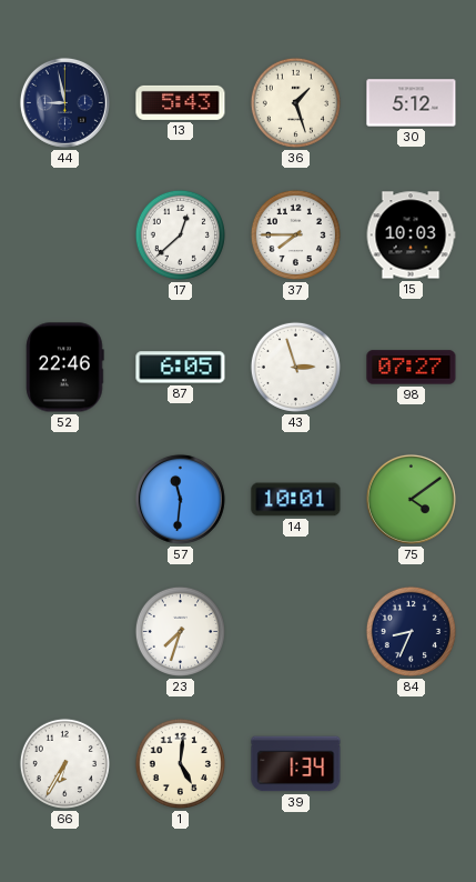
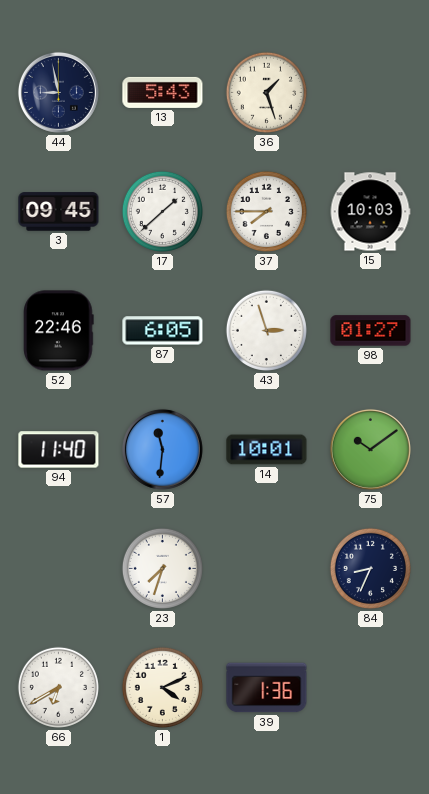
30: 5:12 -> none
3: none -> 09:45
17: 12:38 -> 1:38
98: 07:27 -> 01:27
94: none -> 11:40
75: 4:09 -> 10:09
66: 6:35 -> 6:40
1: 5:01 -> 4:11
39: 1:34 -> 1:36
